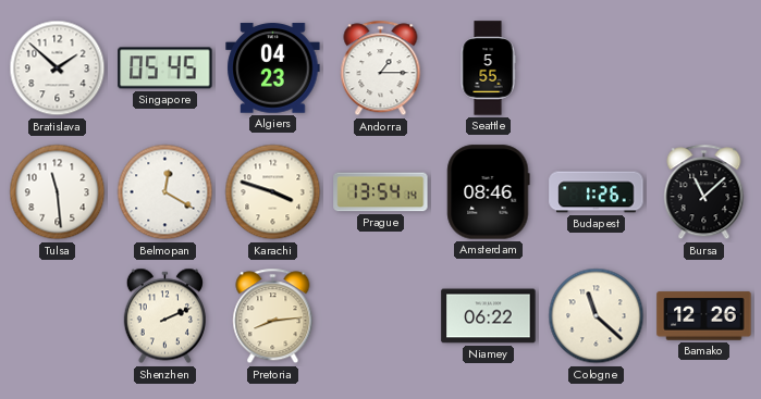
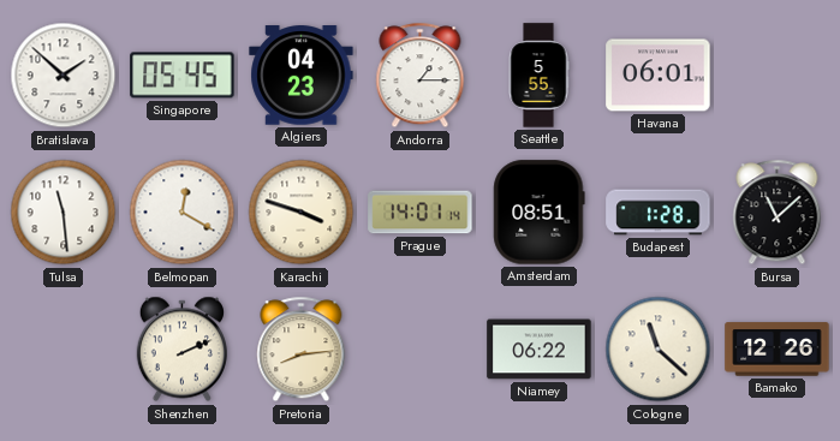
Havana: none -> 06:01
Prague: 13:54 -> 14:01
Amsterdam: 08:46 -> 08:51
Budapest: 1:26 -> 1:28
